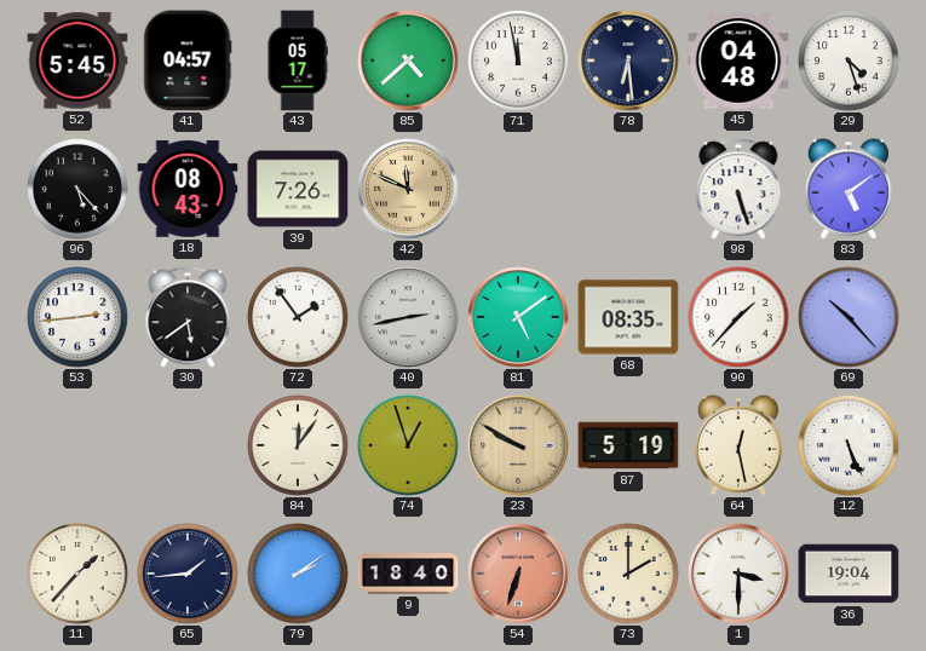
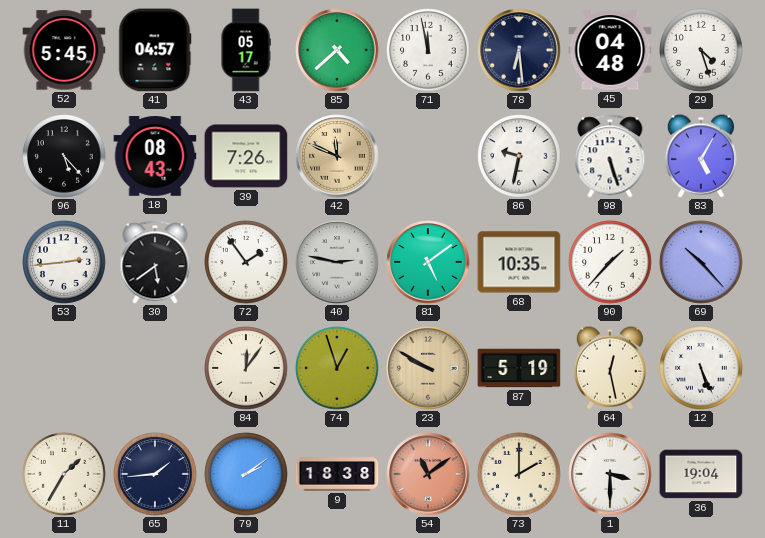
86: none -> 9:32
83: 5:09 -> 5:05
40: 2:43 -> 2:47
68: 08:35 -> 10:35
11: 1:37 -> 1:35
9: 18:40 -> 18:38
54: 6:33 -> 11:09
